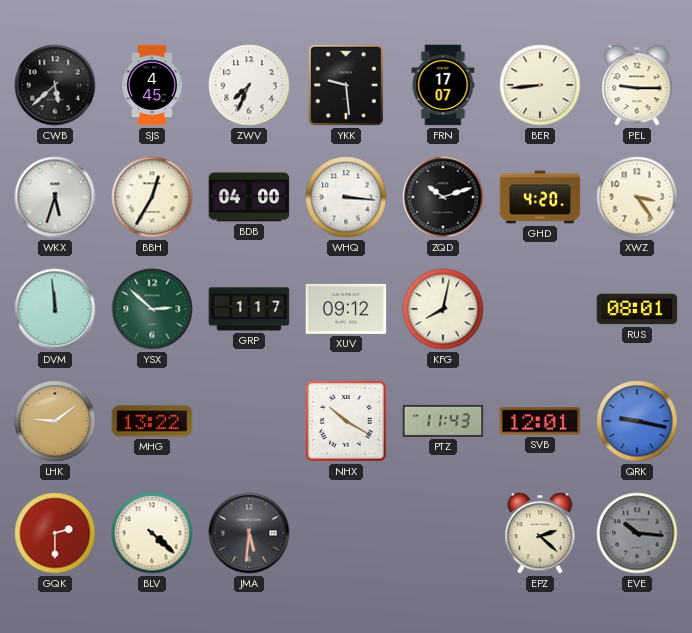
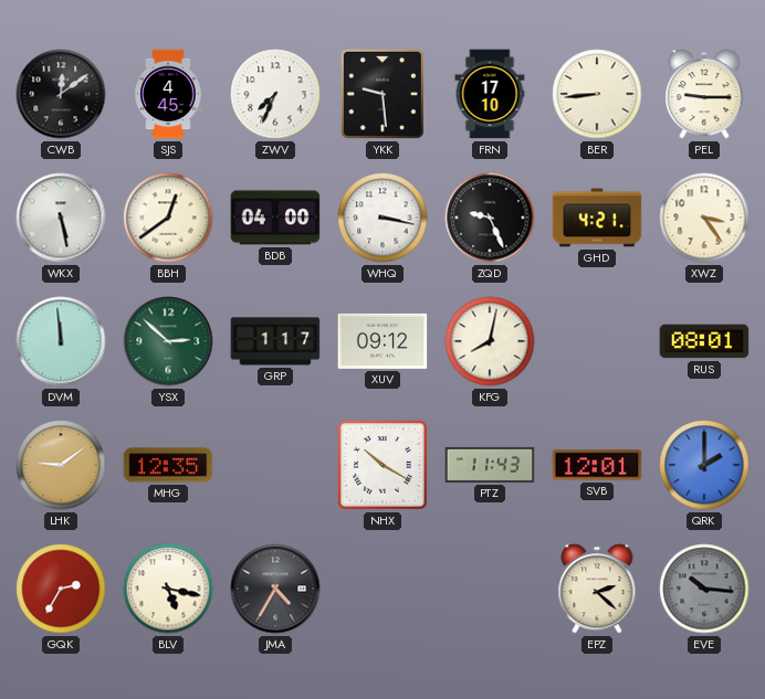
CWB: 5:38 -> 12:09
FRN: 17:07 -> 17:10
WKX: 5:33 -> 5:28
BBH: 12:35 -> 12:39
WHQ: 3:16 -> 3:17
ZQD: 10:12 -> 9:26
GHD: 4:20 -> 4:21
MHG: 13:22 -> 12:35
QRK: 9:17 -> 2:00
GQK: 2:30 -> 2:35
BLV: 4:22 -> 5:17
JMA: 5:31 -> 4:35
